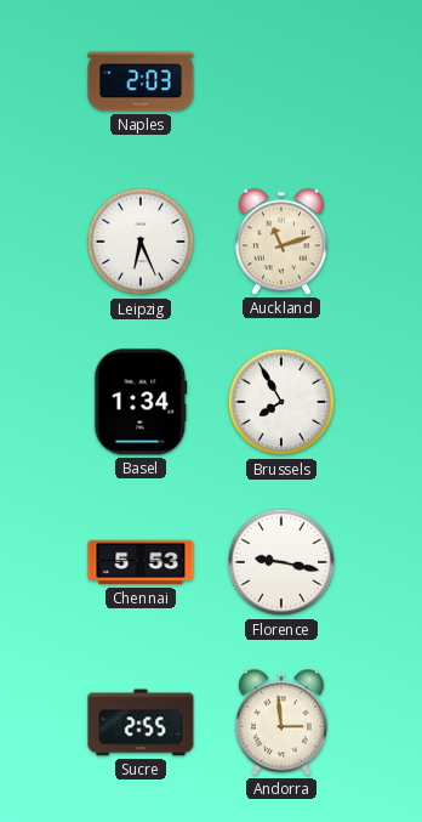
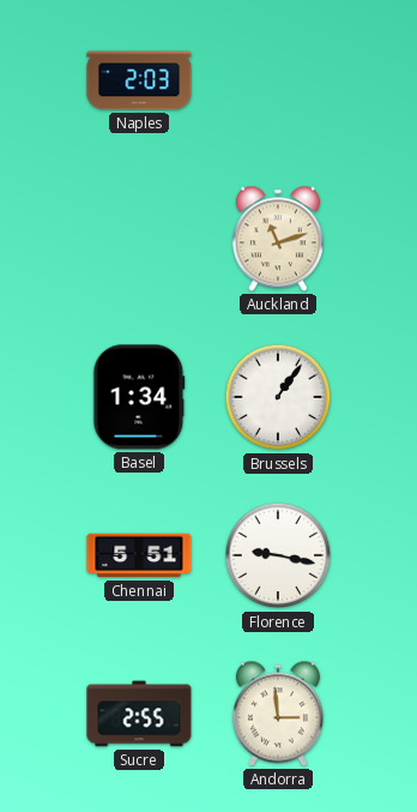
Leipzig: 6:26 -> none
Brussels: 7:55 -> 1:06
Chennai: 5:53 -> 5:51
